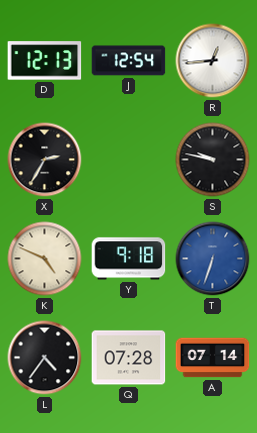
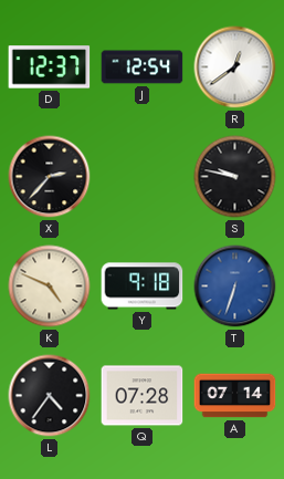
D: 12:13 -> 12:37
R: 12:44 -> 12:39
X: 2:35 -> 2:37
